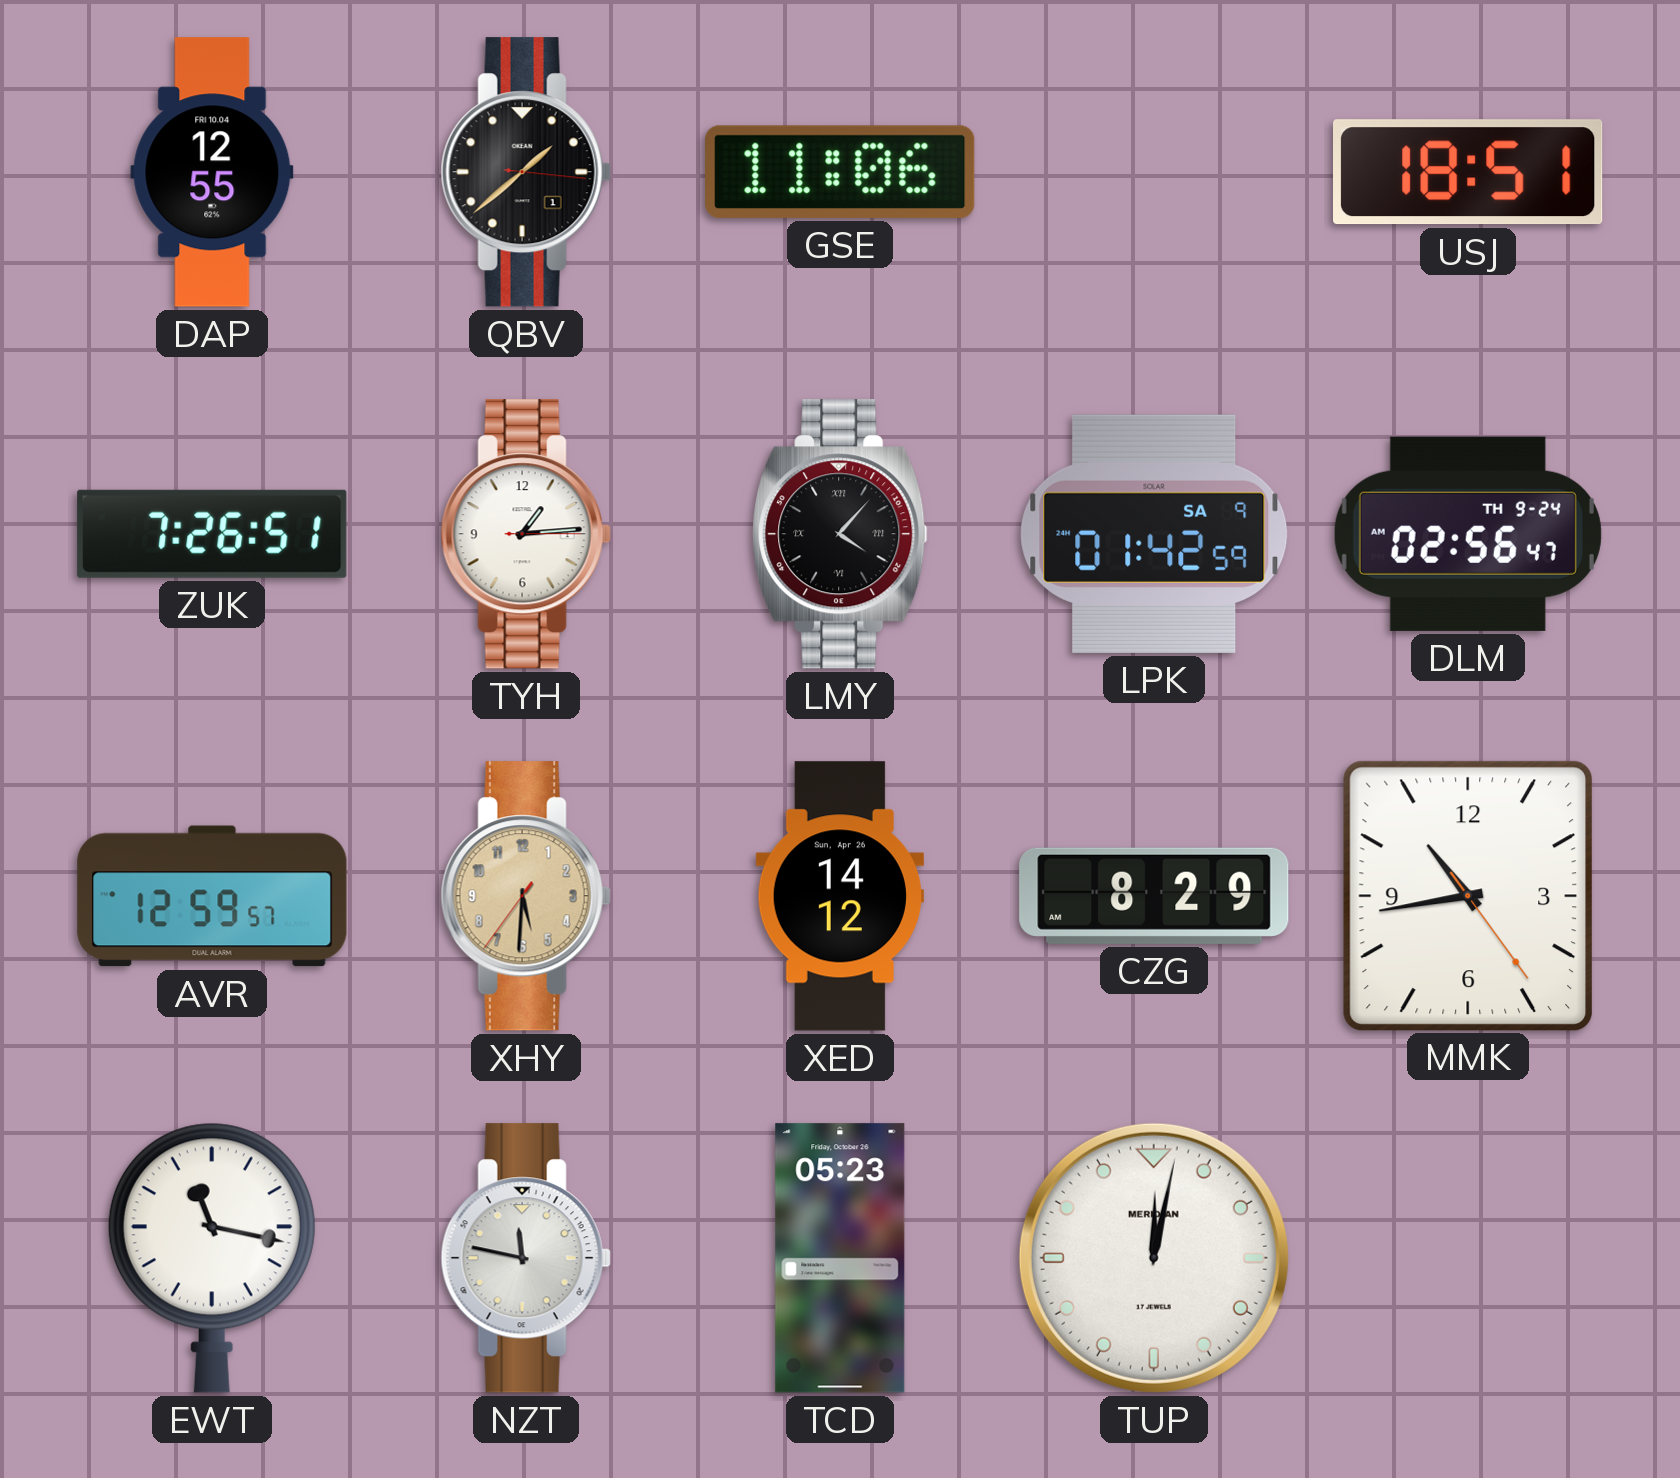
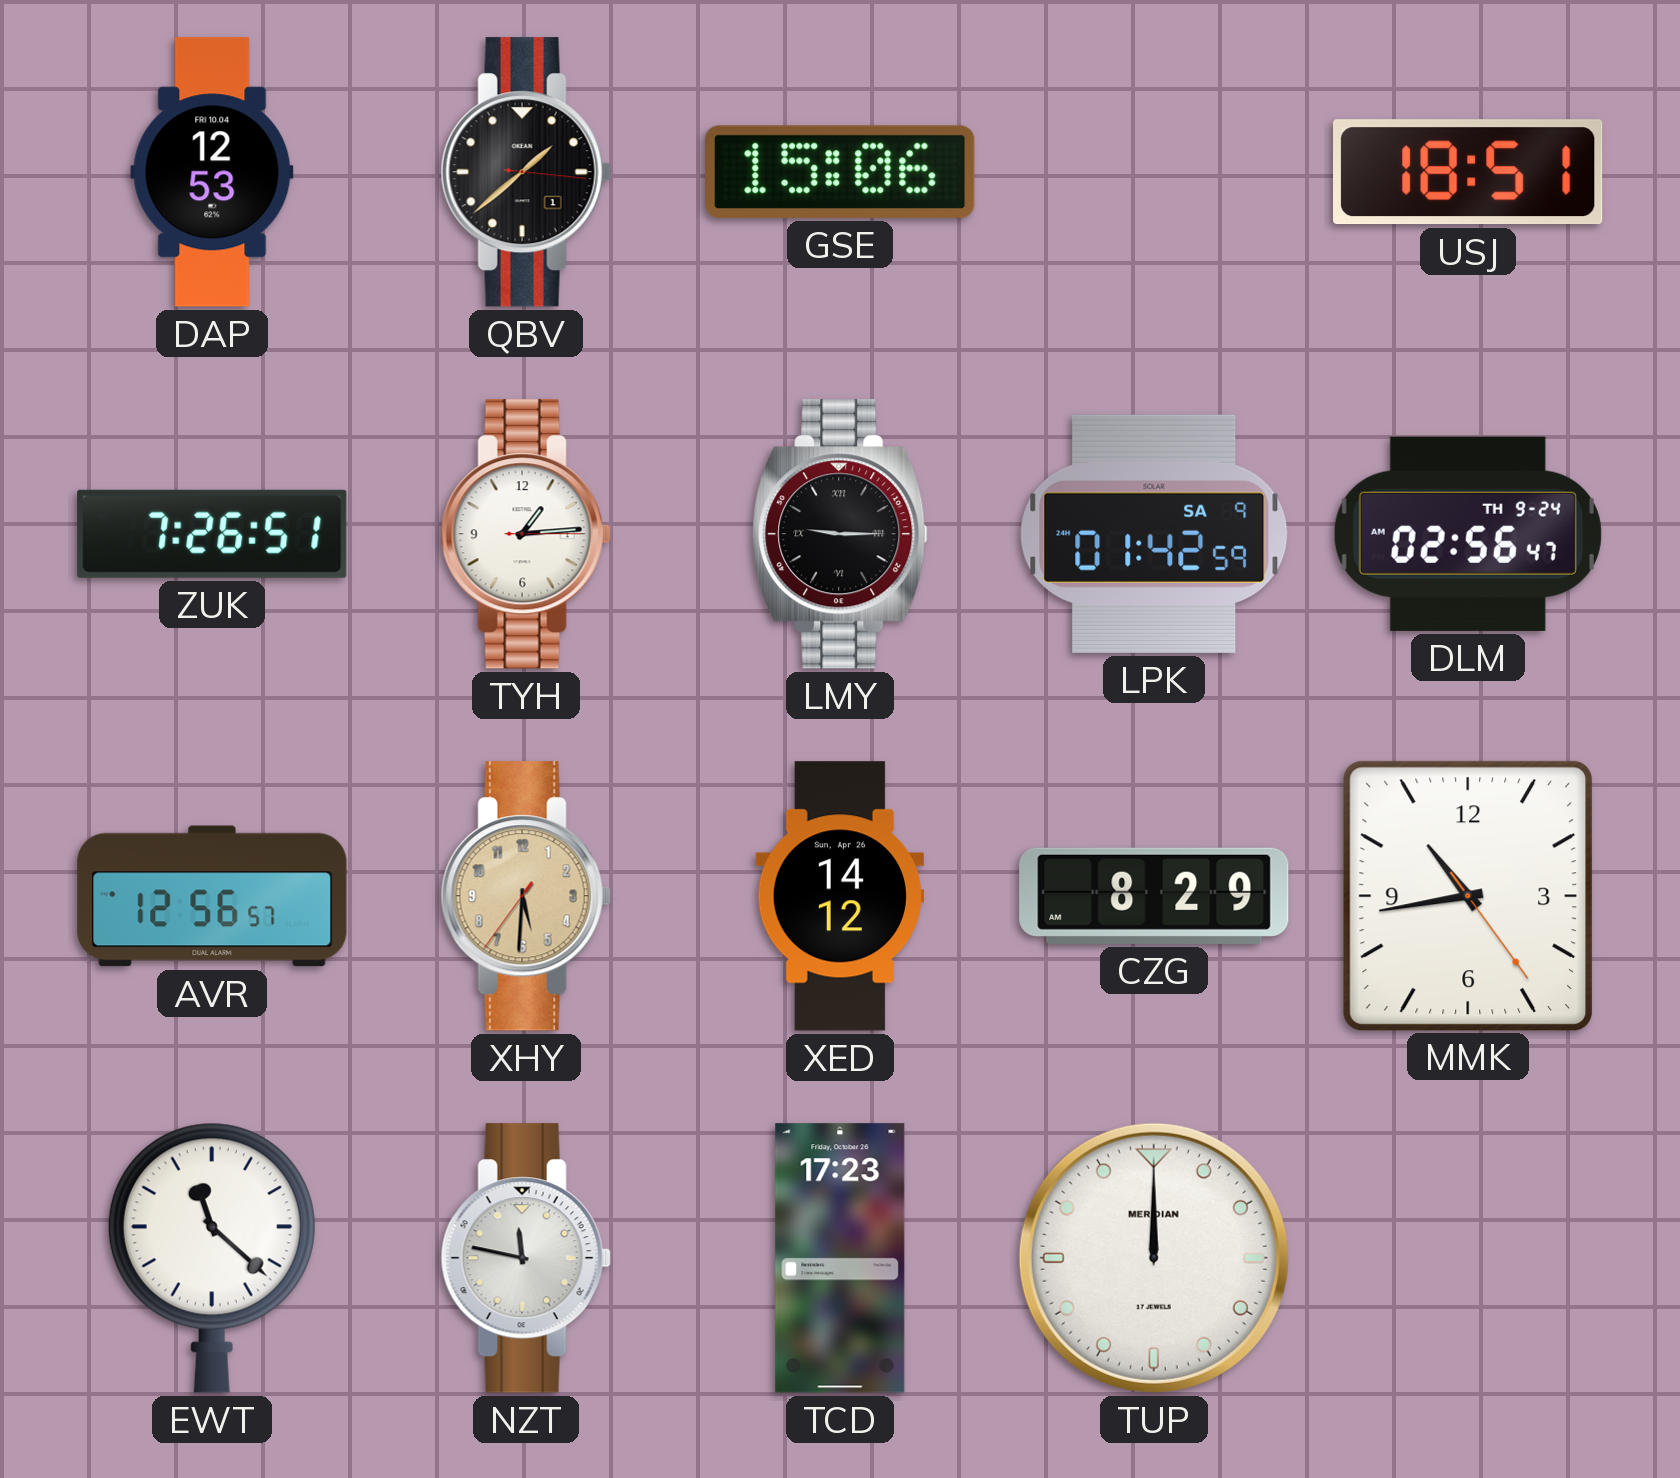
DAP: 12:55 -> 12:53
GSE: 11:06 -> 15:06
LMY: 4:07 -> 9:15
AVR: 12:59 -> 12:56
EWT: 11:17 -> 11:22
TCD: 05:23 -> 17:23
TUP: 12:02 -> 12:00
